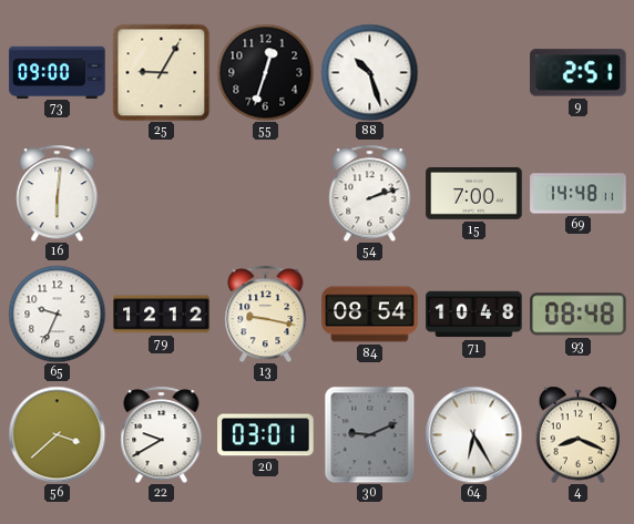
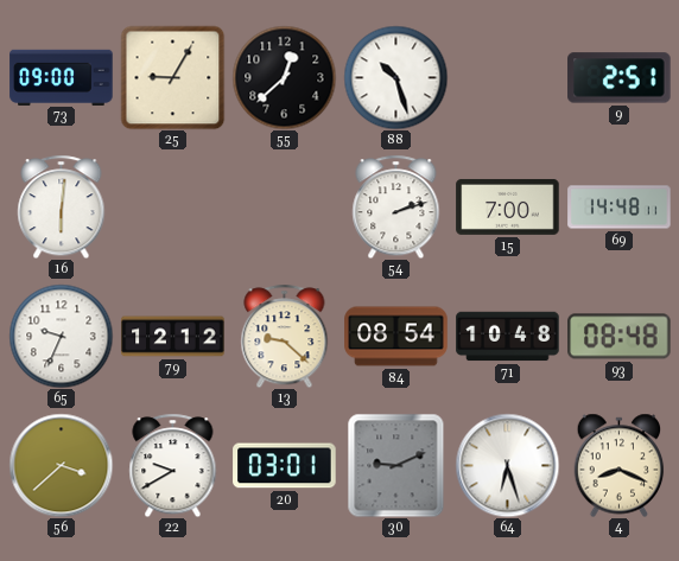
55: 12:33 -> 12:38
13: 9:17 -> 9:22
64: 6:25 -> 6:27
